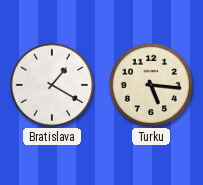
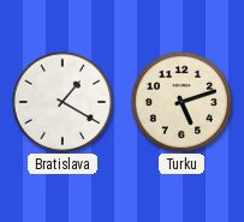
Turku: 5:16 -> 5:12
